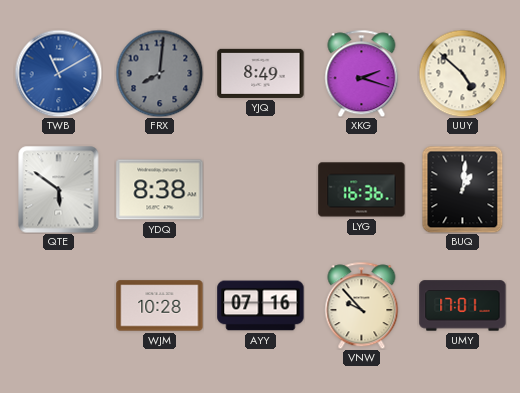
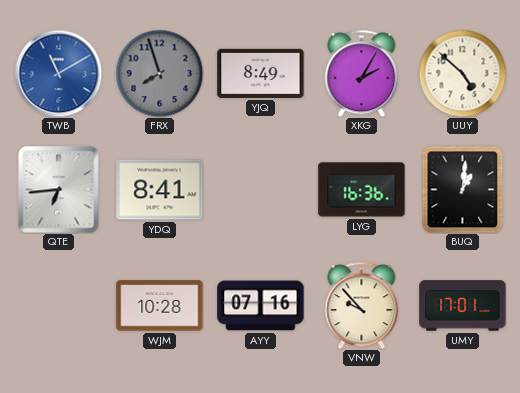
FRX: 8:01 -> 7:57
XKG: 2:18 -> 2:05
QTE: 5:51 -> 6:44
YDQ: 8:38 -> 8:41
